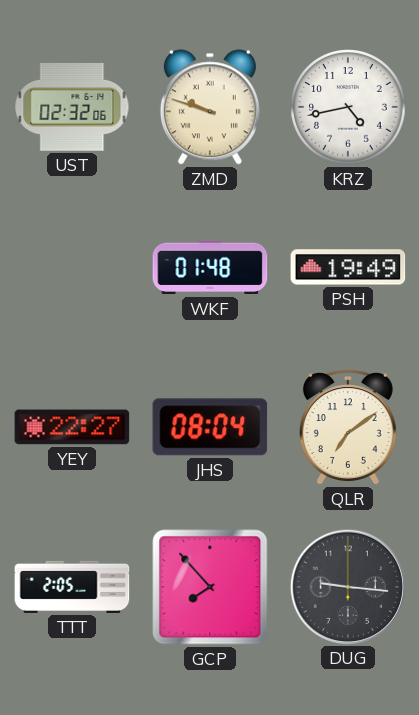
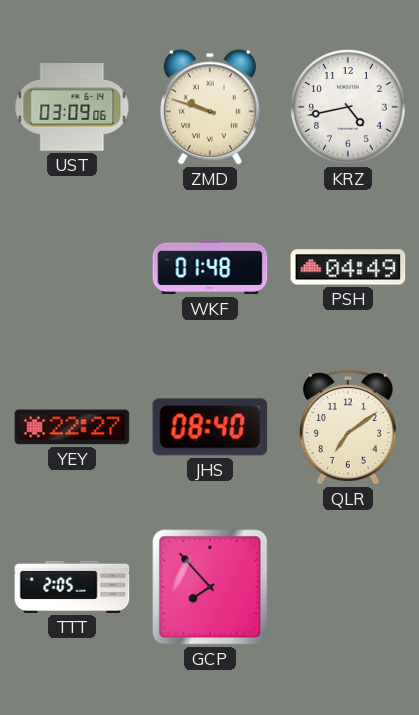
UST: 02:32 -> 03:09
PSH: 19:49 -> 04:49
JHS: 08:04 -> 08:40
DUG: 9:16 -> none
